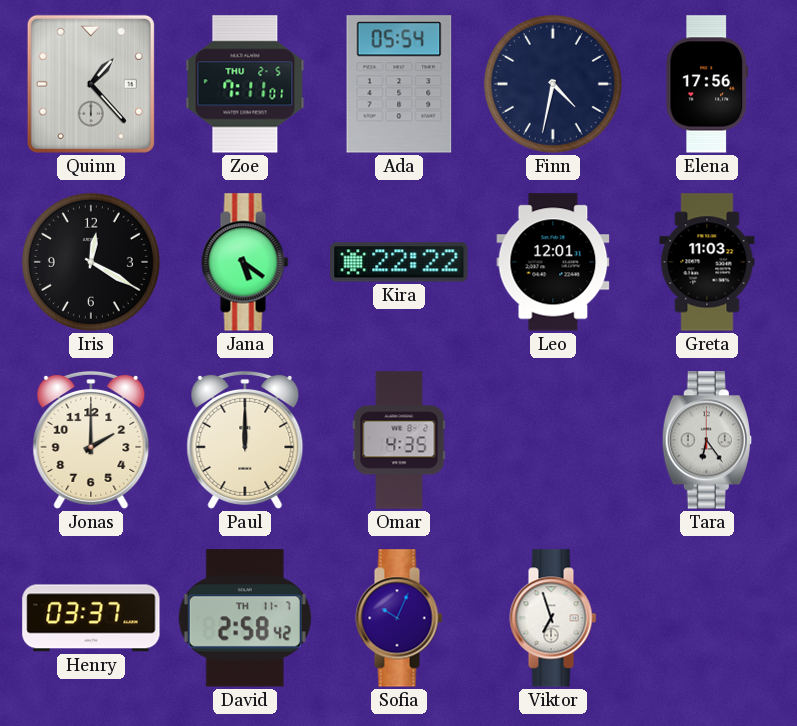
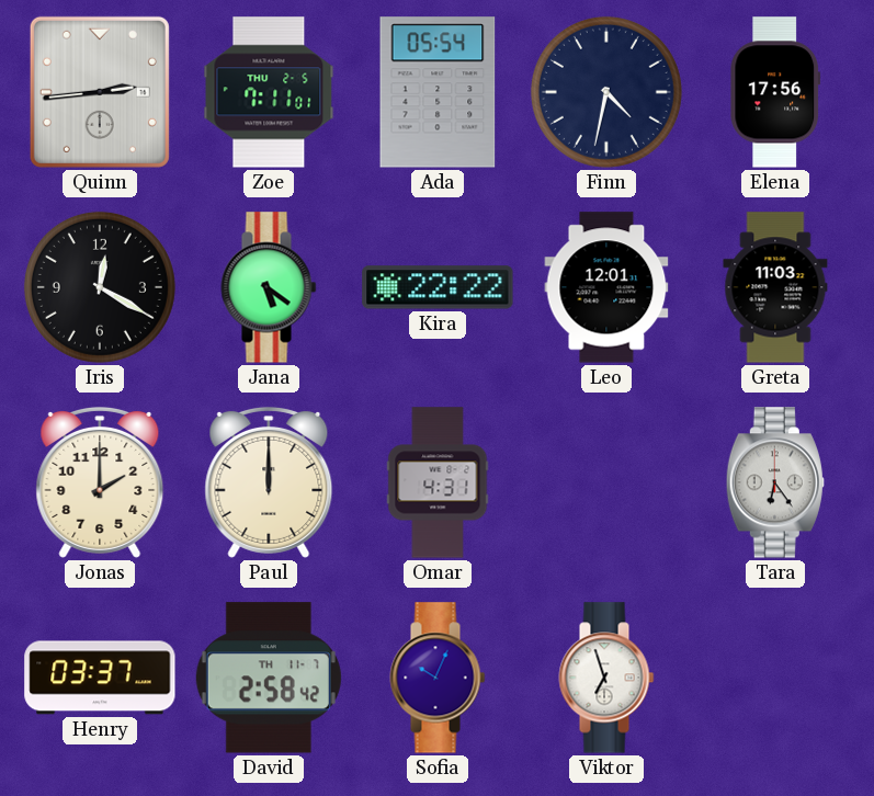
Quinn: 1:23 -> 2:44
Omar: 4:35 -> 4:31
